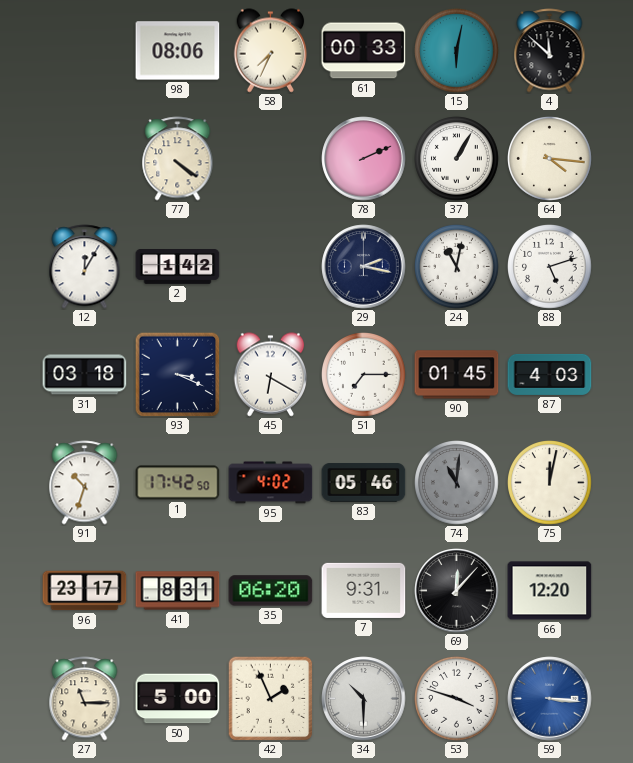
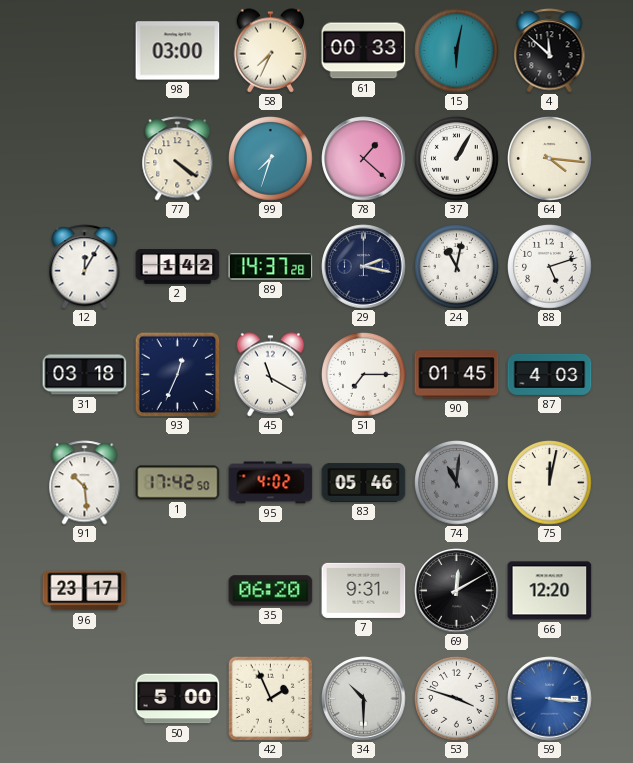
98: 08:06 -> 03:00
99: none -> 7:33
78: 2:11 -> 1:22
89: none -> 14:37
93: 3:19 -> 12:34
45: 6:20 -> 11:20
91: 10:33 -> 10:29
41: 8:31 -> none
69: 12:07 -> 12:10
27: 11:15 -> none
